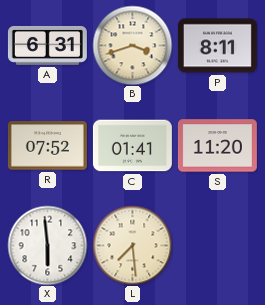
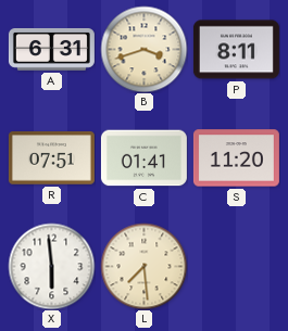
R: 07:52 -> 07:51
